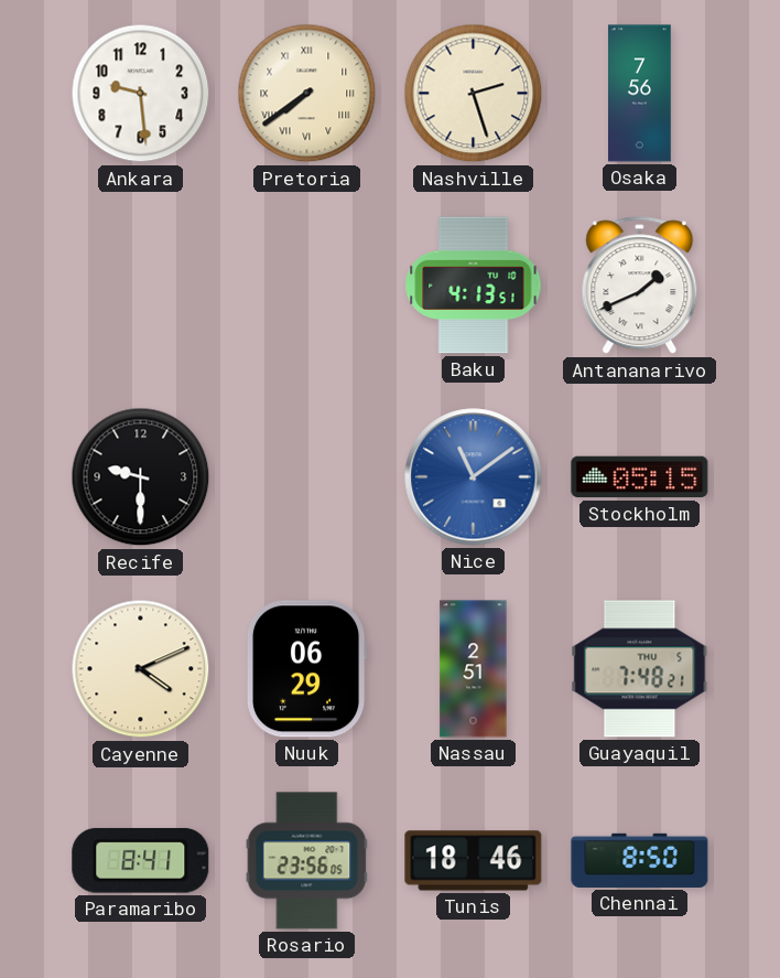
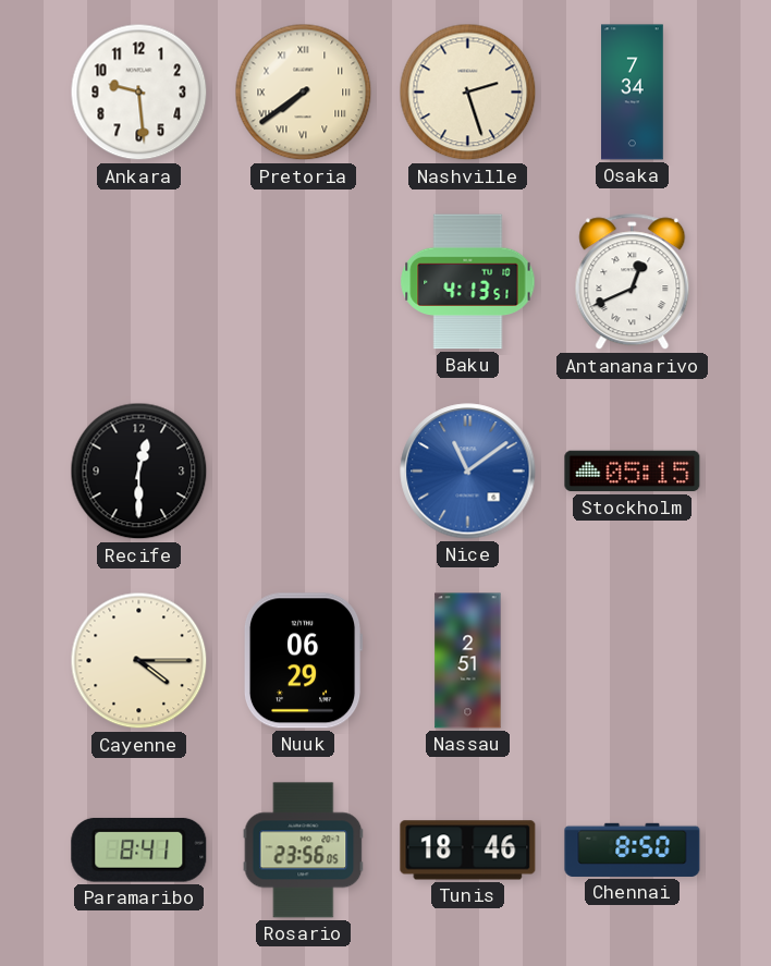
Osaka: 7:56 -> 7:34
Antananarivo: 1:41 -> 12:41
Recife: 9:30 -> 12:30
Cayenne: 4:11 -> 4:15
Guayaquil: 7:48 -> none
